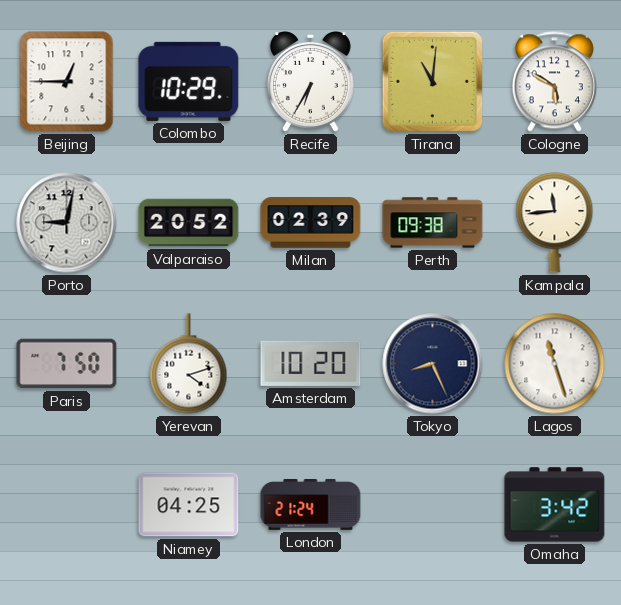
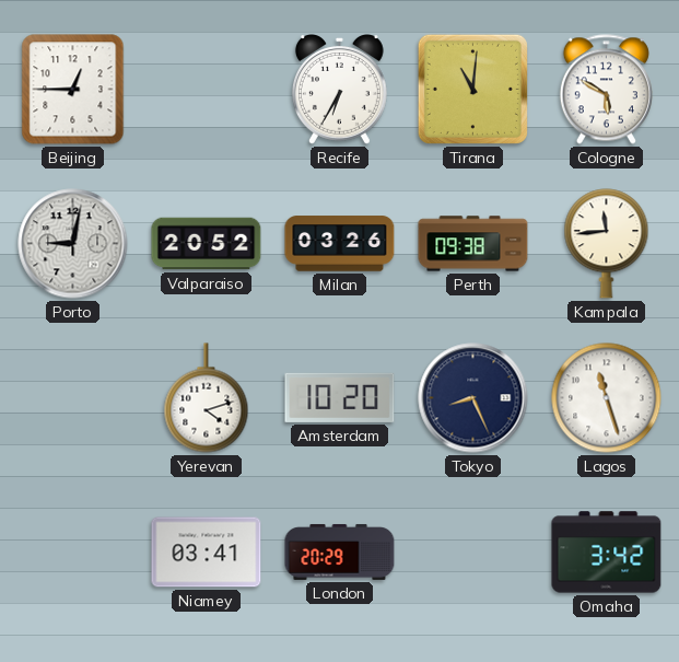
Colombo: 10:29 -> none
Milan: 02:39 -> 03:26
Paris: 7:50 -> none
Niamey: 04:25 -> 03:41
London: 21:24 -> 20:29
